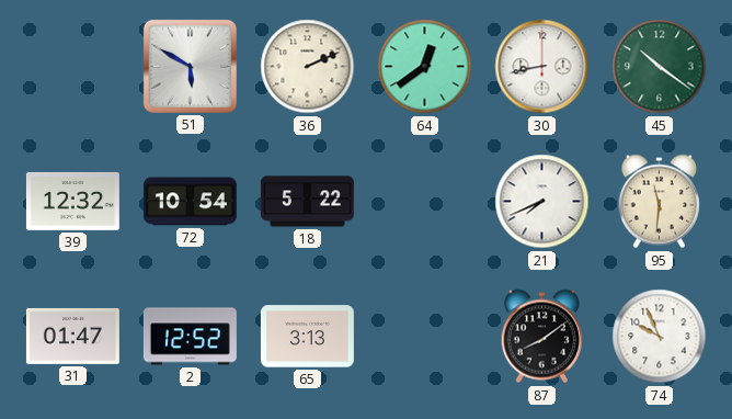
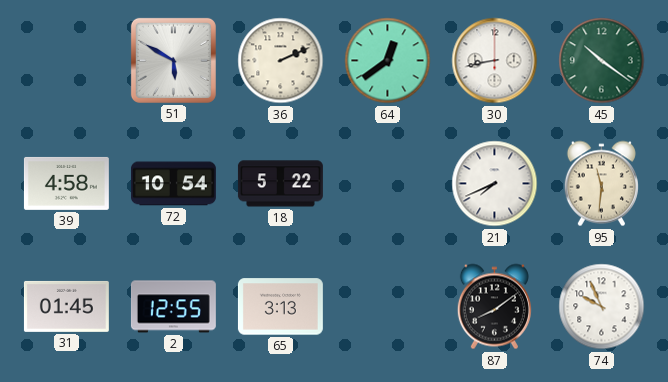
39: 12:32 -> 4:58
31: 01:47 -> 01:45
2: 12:52 -> 12:55
